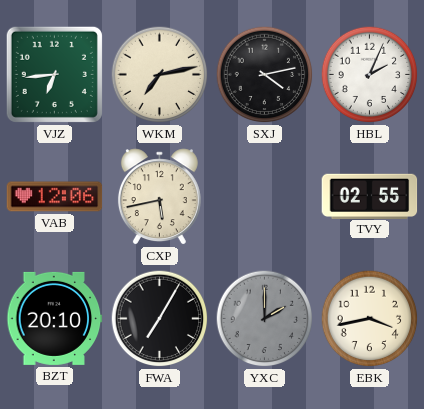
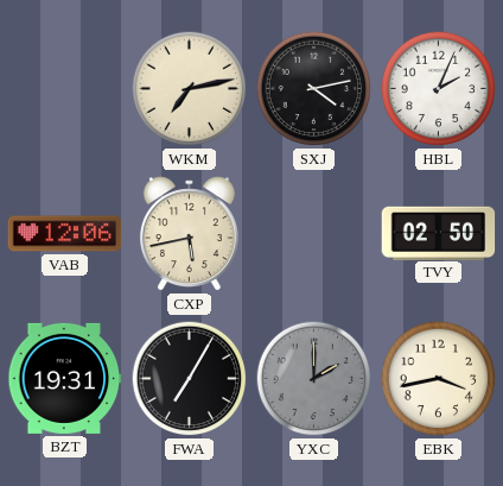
VJZ: 6:44 -> none
TVY: 02:55 -> 02:50
BZT: 20:10 -> 19:31
